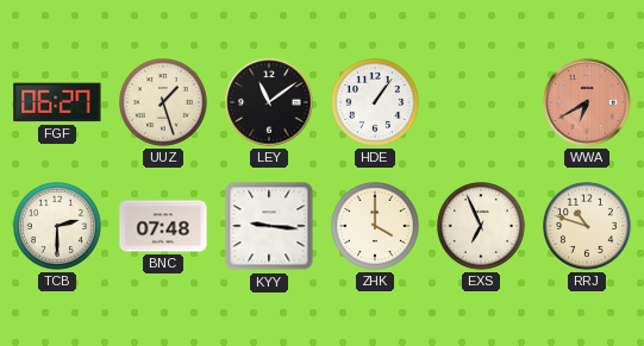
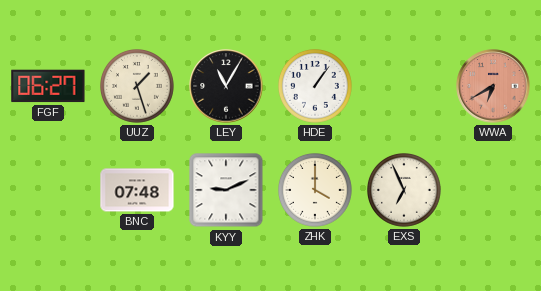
LEY: 11:09 -> 11:05
TCB: 2:30 -> none
KYY: 9:16 -> 9:11
RRJ: 10:48 -> none
